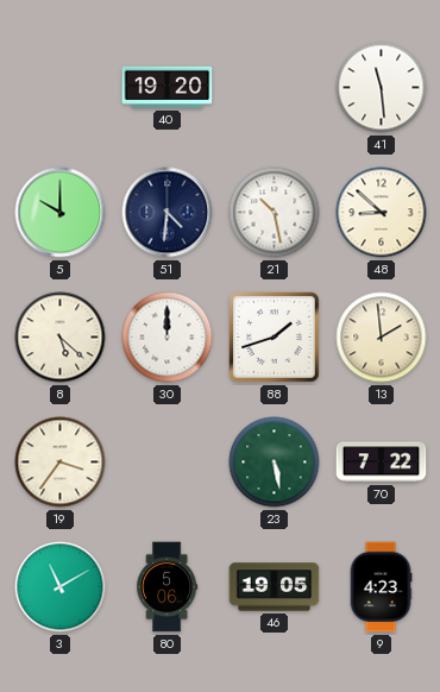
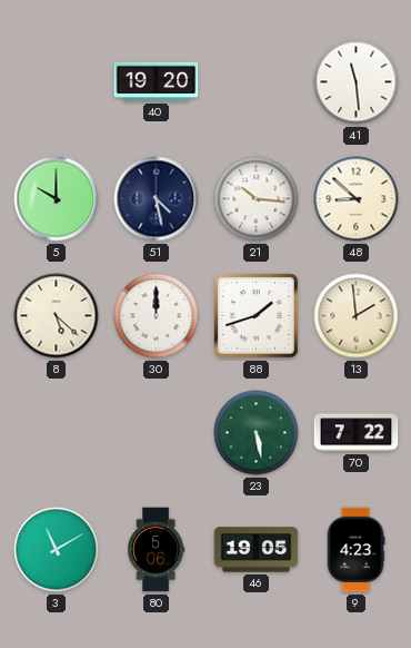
51: 4:31 -> 4:28
21: 10:28 -> 10:16
19: 3:36 -> none
